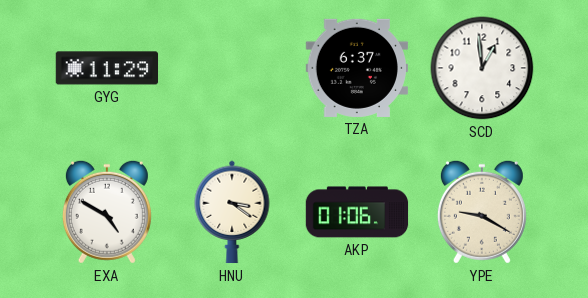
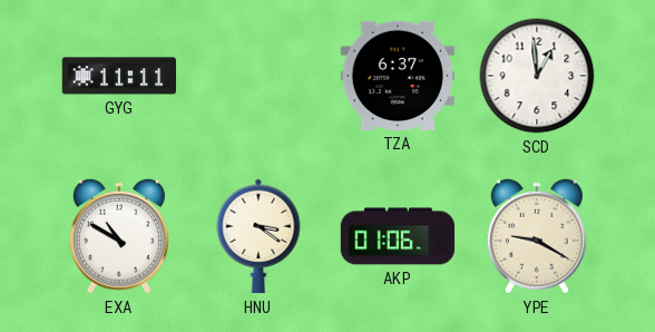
GYG: 11:29 -> 11:11
EXA: 4:50 -> 10:50
